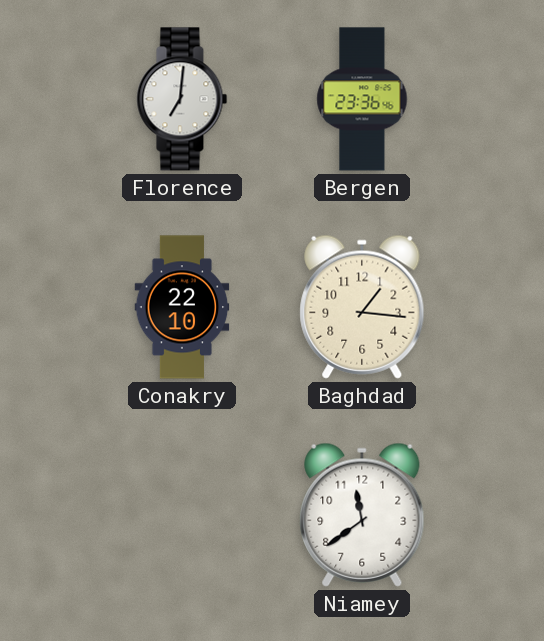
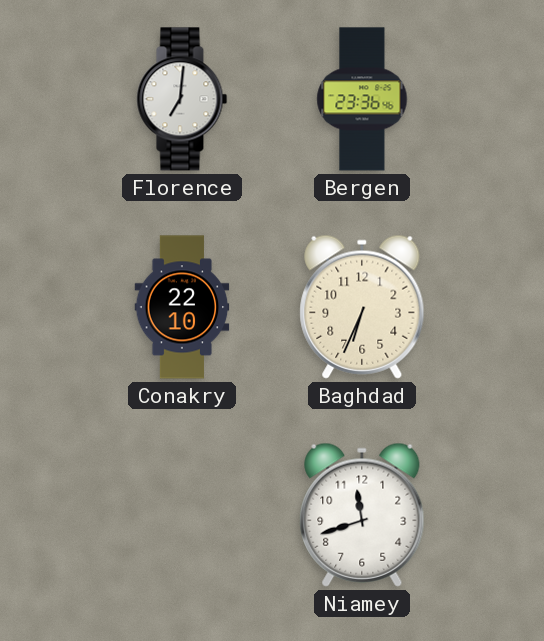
Baghdad: 1:16 -> 6:34
Niamey: 11:39 -> 11:42
